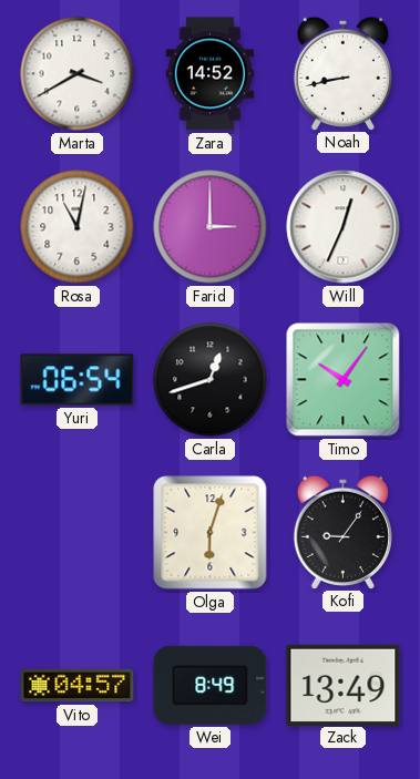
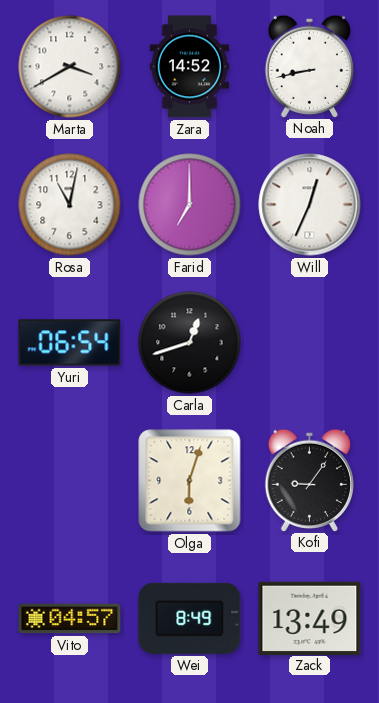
Farid: 3:00 -> 7:00
Timo: 10:06 -> none
